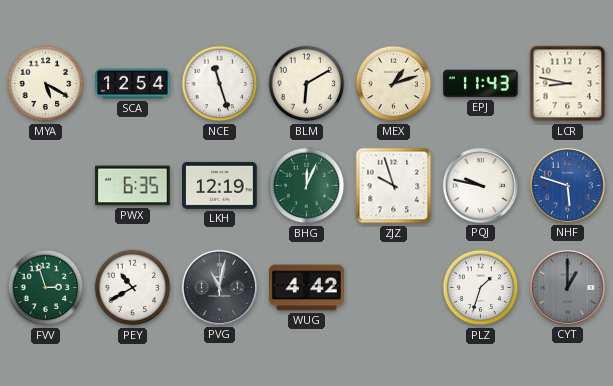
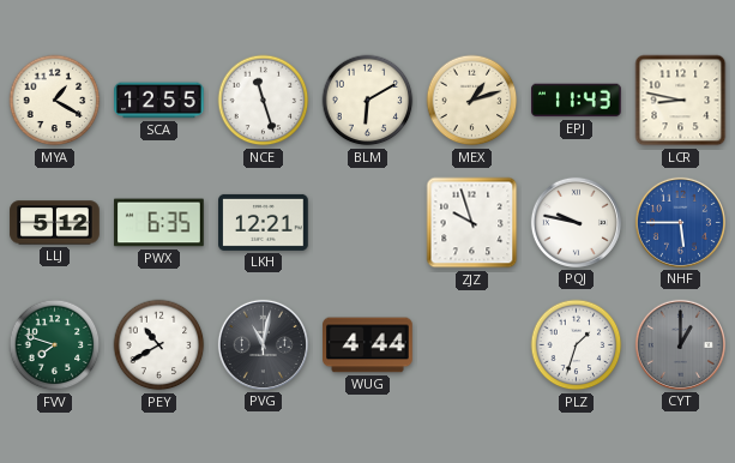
MYA: 5:20 -> 1:20
SCA: 12:54 -> 12:55
LLJ: none -> 5:12
LKH: 12:19 -> 12:21
BHG: 12:04 -> none
NHF: 5:48 -> 5:45
FVV: 2:57 -> 7:48
WUG: 4:42 -> 4:44
